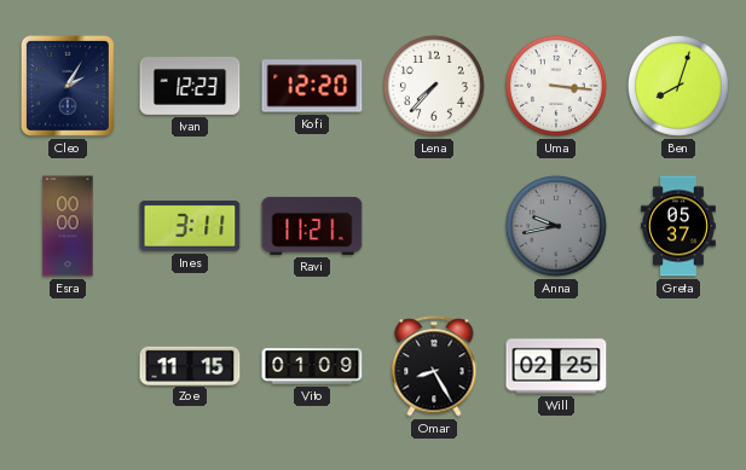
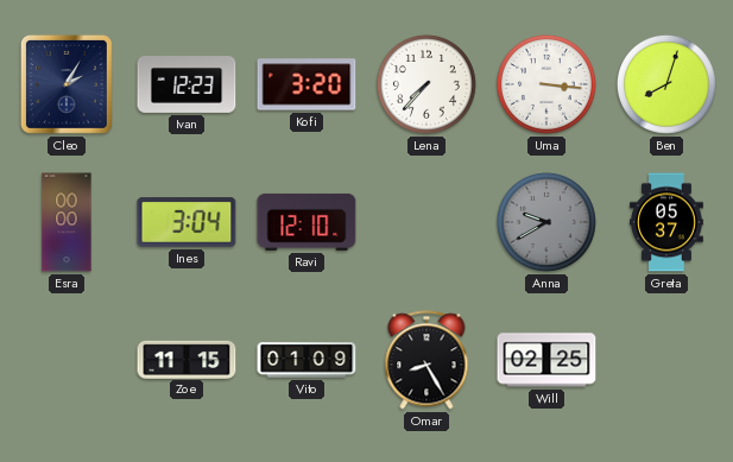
Kofi: 12:20 -> 3:20
Ines: 3:11 -> 3:04
Ravi: 11:21 -> 12:10
Anna: 9:43 -> 9:40
